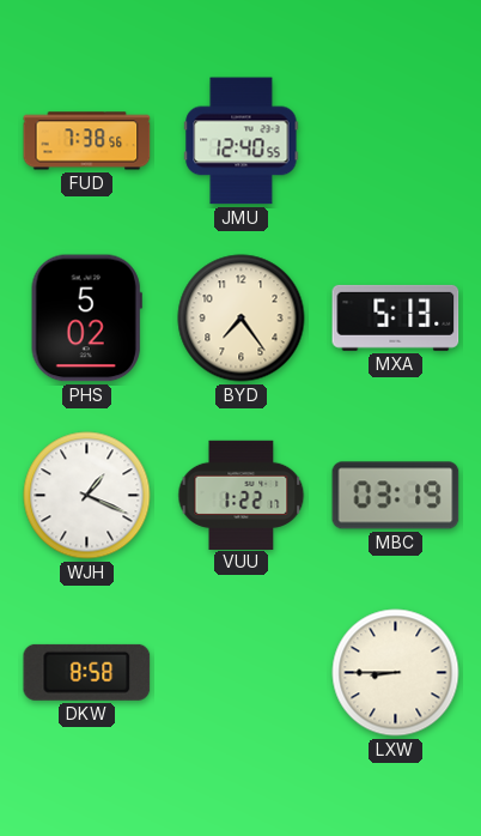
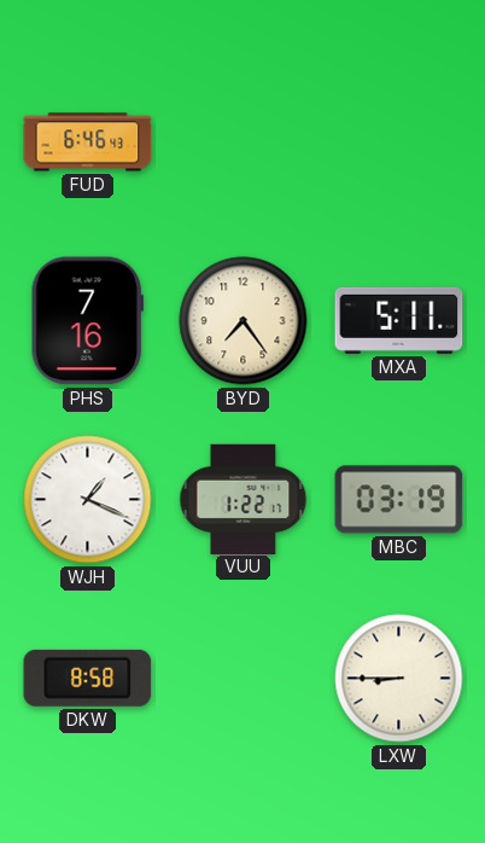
FUD: 7:38 -> 6:46
JMU: 12:40 -> none
PHS: 5:02 -> 7:16
MXA: 5:13 -> 5:11
